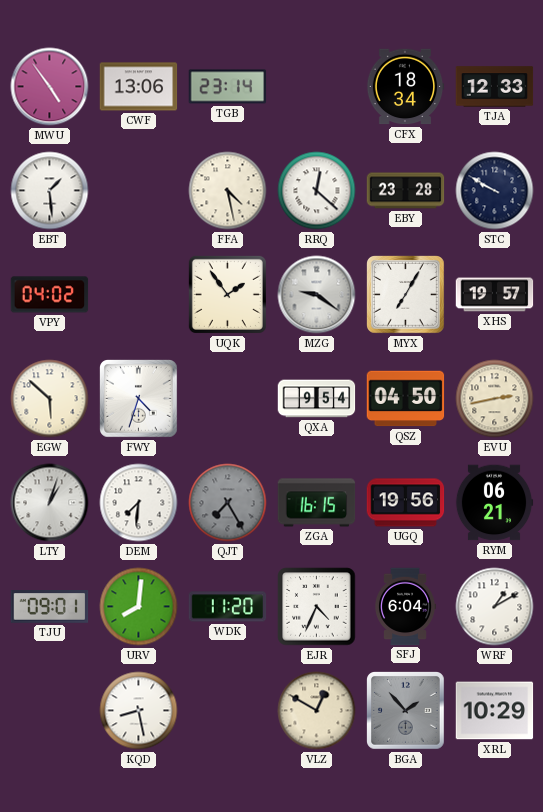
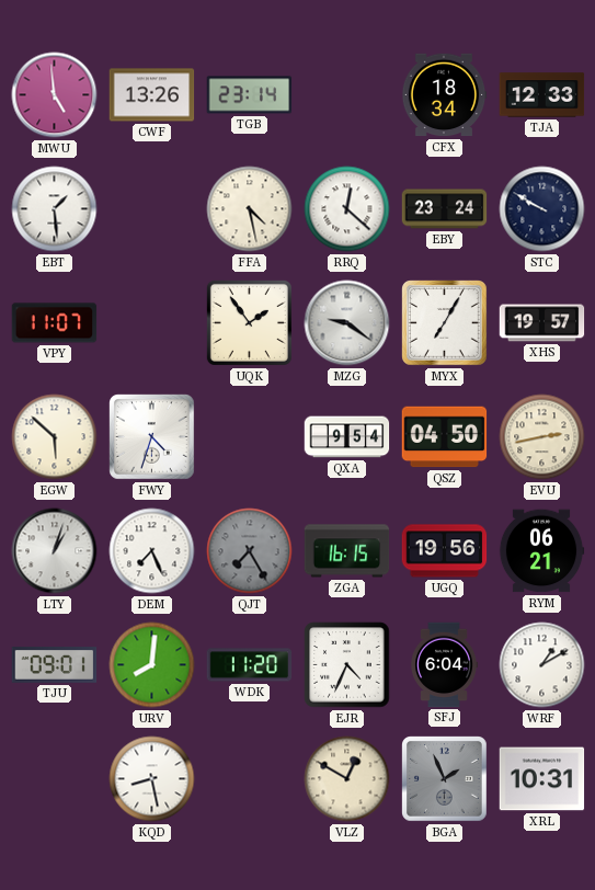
MWU: 4:54 -> 4:59
CWF: 13:06 -> 13:26
EBY: 23:28 -> 23:24
VPY: 04:02 -> 11:07
DEM: 7:31 -> 7:26
BGA: 1:53 -> 1:56
XRL: 10:29 -> 10:31
